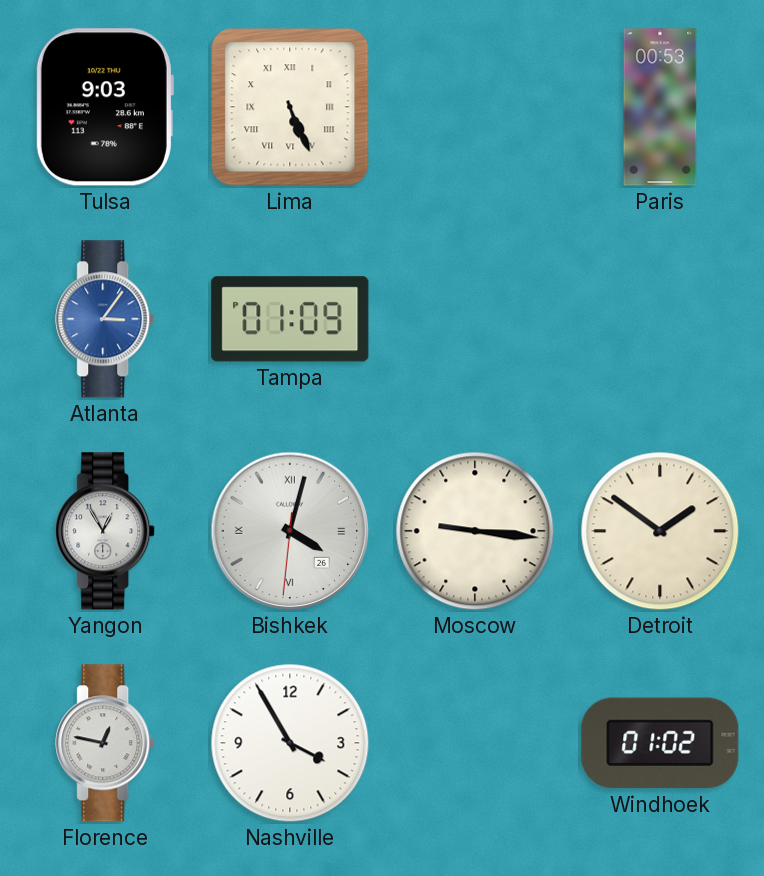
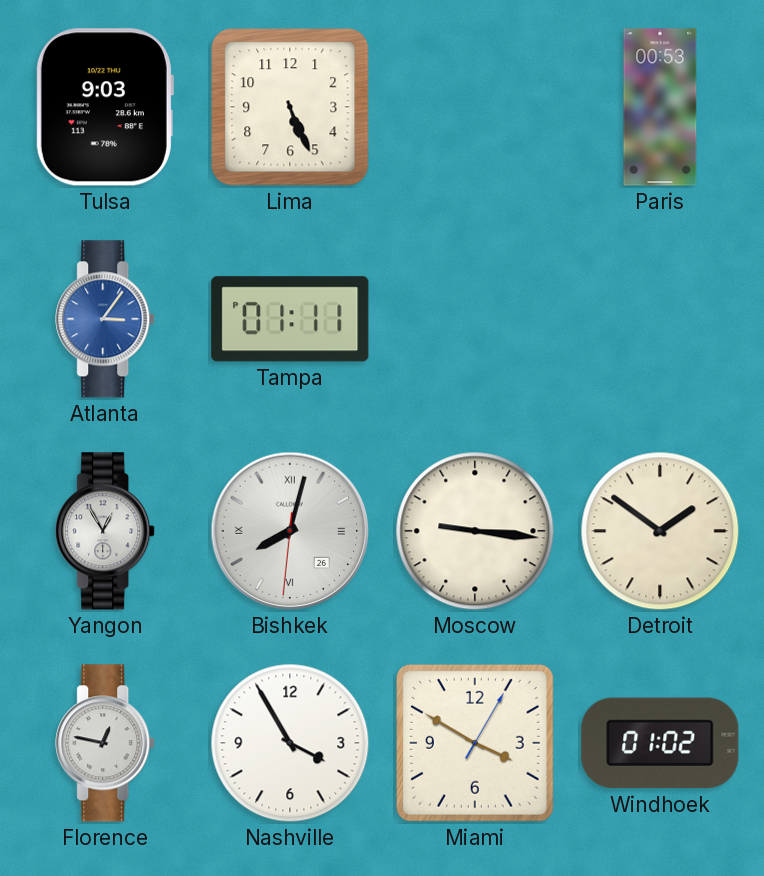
Lima numerals: Roman -> Arabic
Tampa: 01:09 -> 01:11
Bishkek: 4:02 -> 8:02
Miami: none -> 3:50
